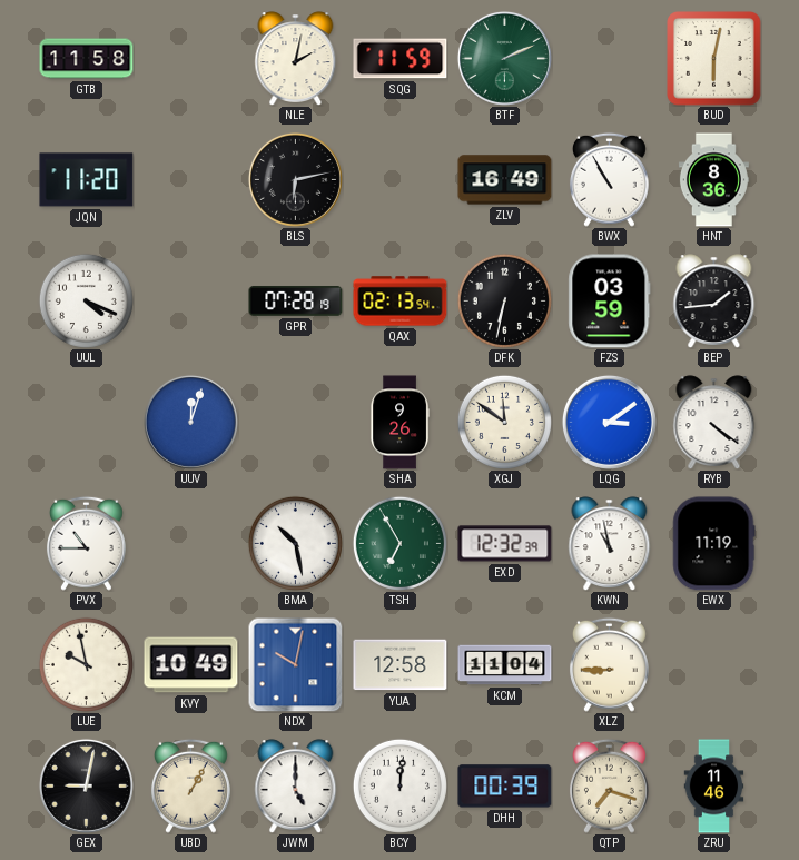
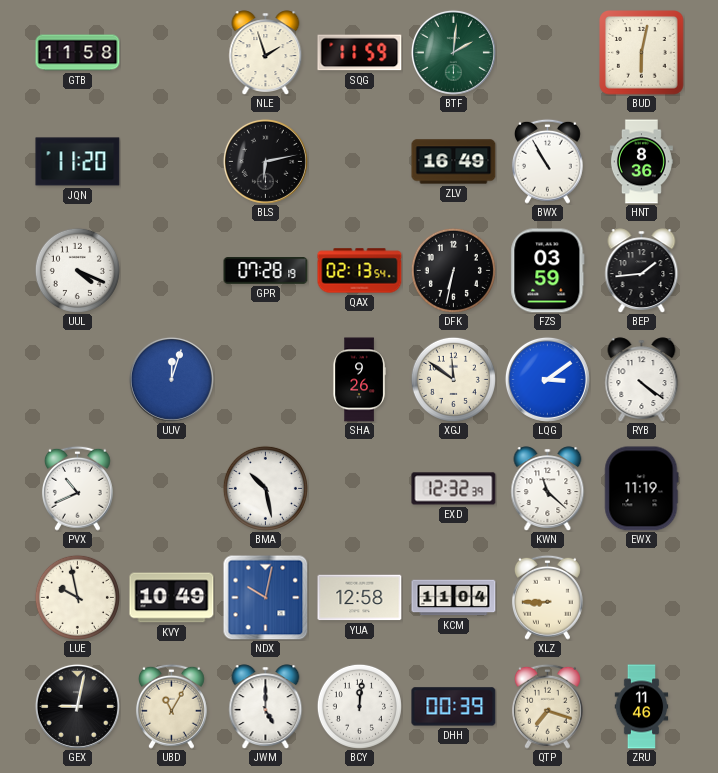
NLE: 2:02 -> 1:57
BTF: 2:11 -> 2:01
PVX: 10:45 -> 10:41
TSH: 6:55 -> none
KWN: 10:58 -> 11:22
UBD: 1:05 -> 11:05
